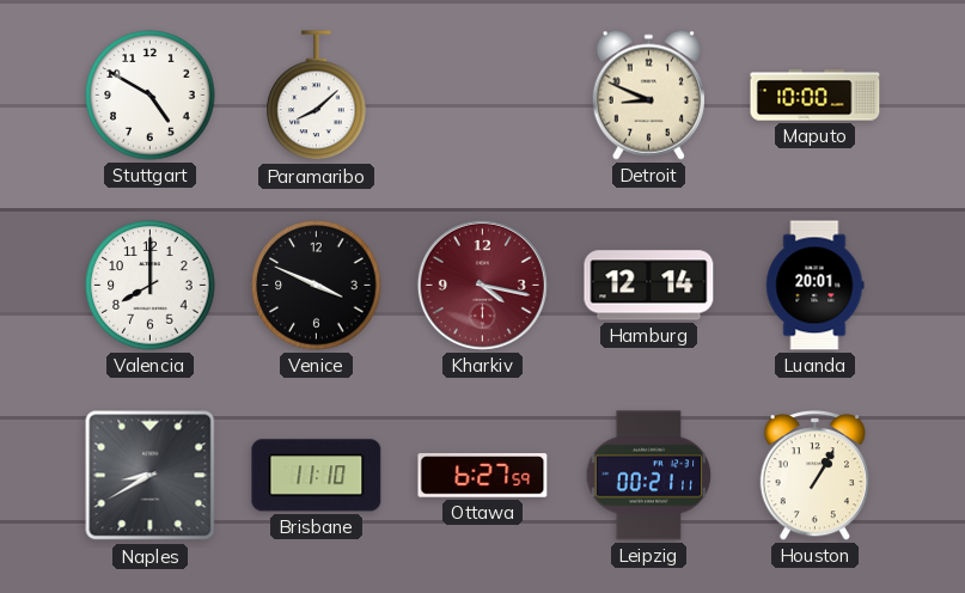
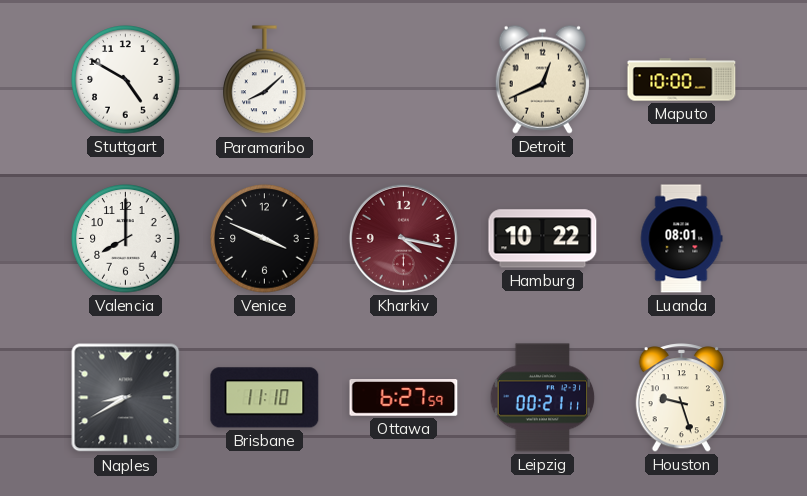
Detroit: 8:49 -> 12:41
Hamburg: 12:14 -> 10:22
Luanda: 20:01 -> 08:01
Houston: 1:05 -> 9:27
